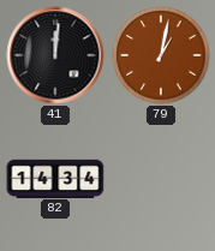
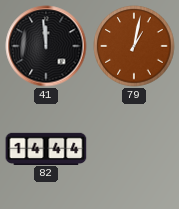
41: 12:01 -> 11:59
82: 14:34 -> 14:44
